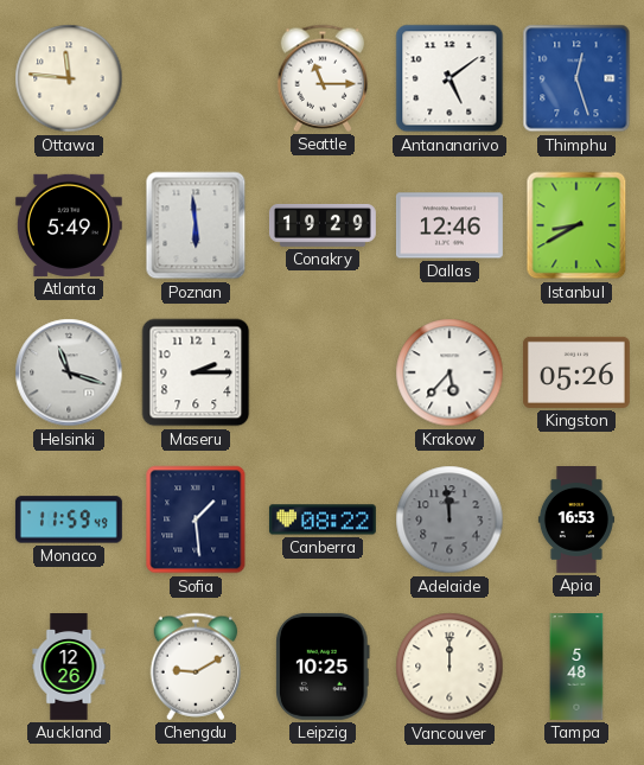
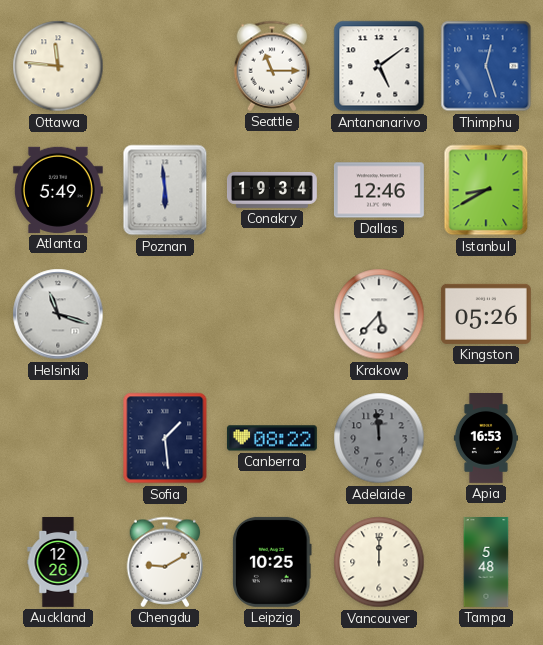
Conakry: 19:29 -> 19:34
Maseru: 2:15 -> none
Monaco: 11:59 -> none
